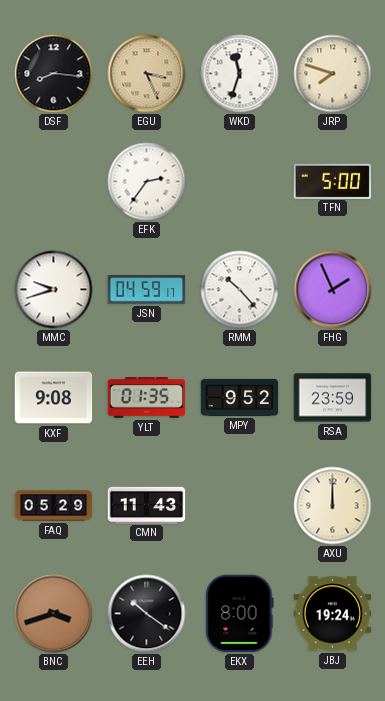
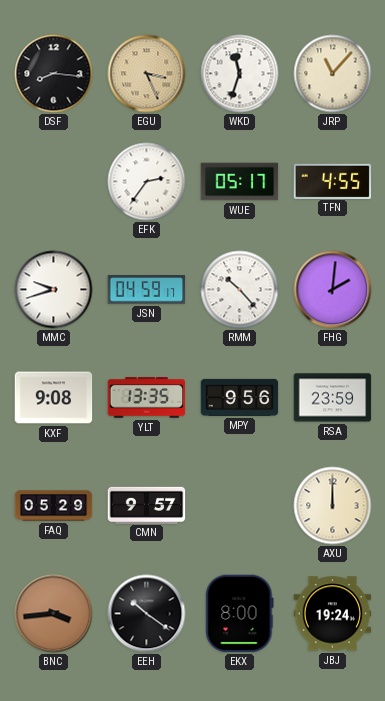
JRP: 7:48 -> 11:07
WUE: none -> 05:17
TFN: 5:00 -> 4:55
FHG: 1:56 -> 2:01
YLT: 01:35 -> 13:35
MPY: 9:52 -> 9:56
CMN: 11:43 -> 9:57
BNC: 3:42 -> 3:44
